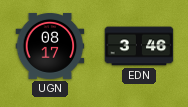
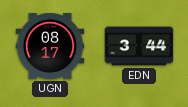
EDN: 3:46 -> 3:44
